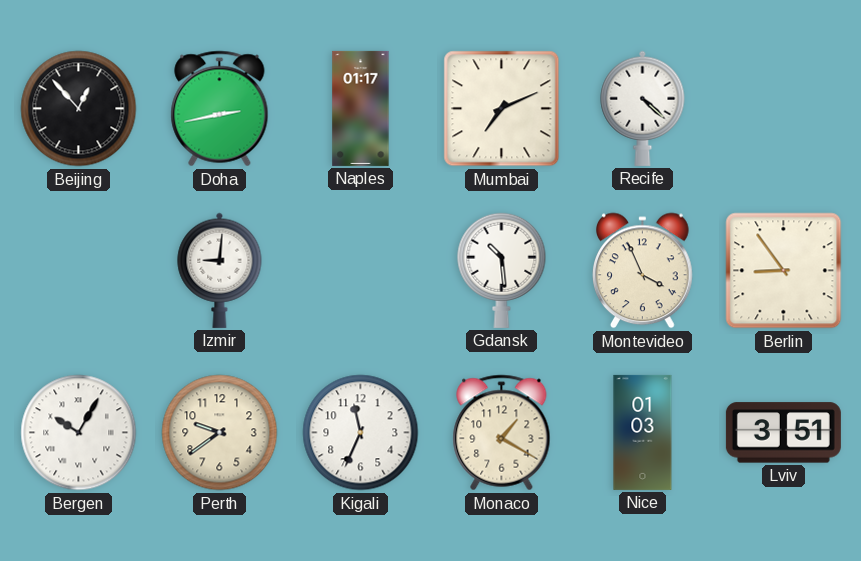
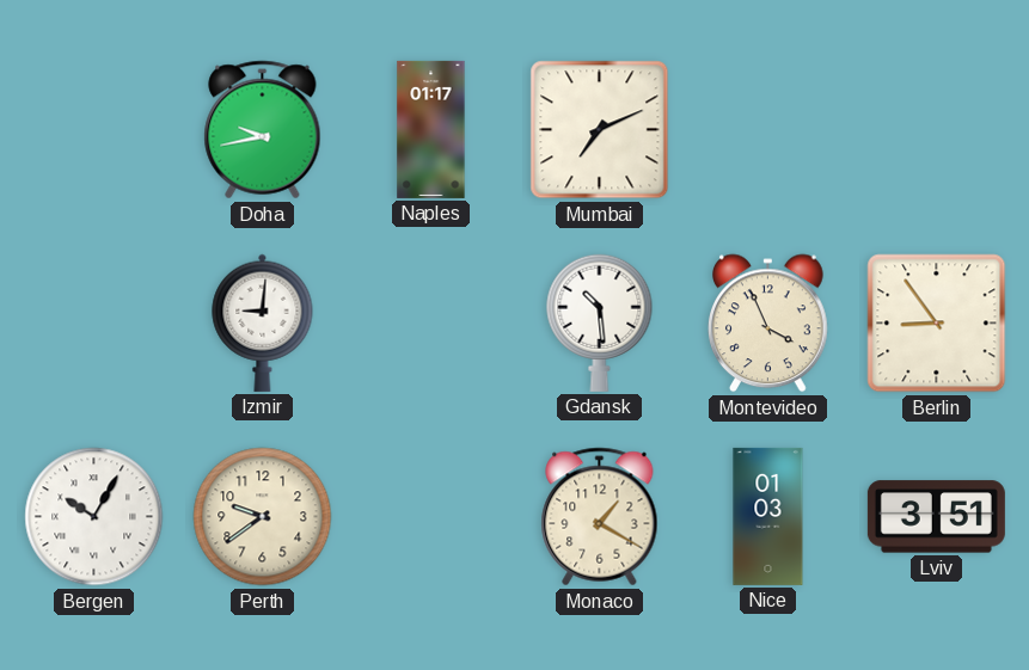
Beijing: 12:53 -> none
Doha: 2:43 -> 9:43
Recife: 4:22 -> none
Kigali: 11:34 -> none
